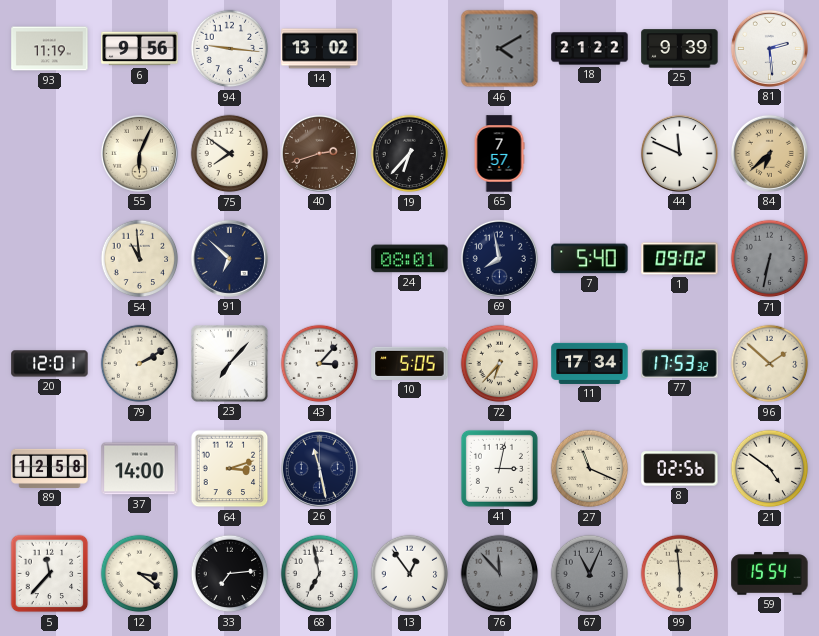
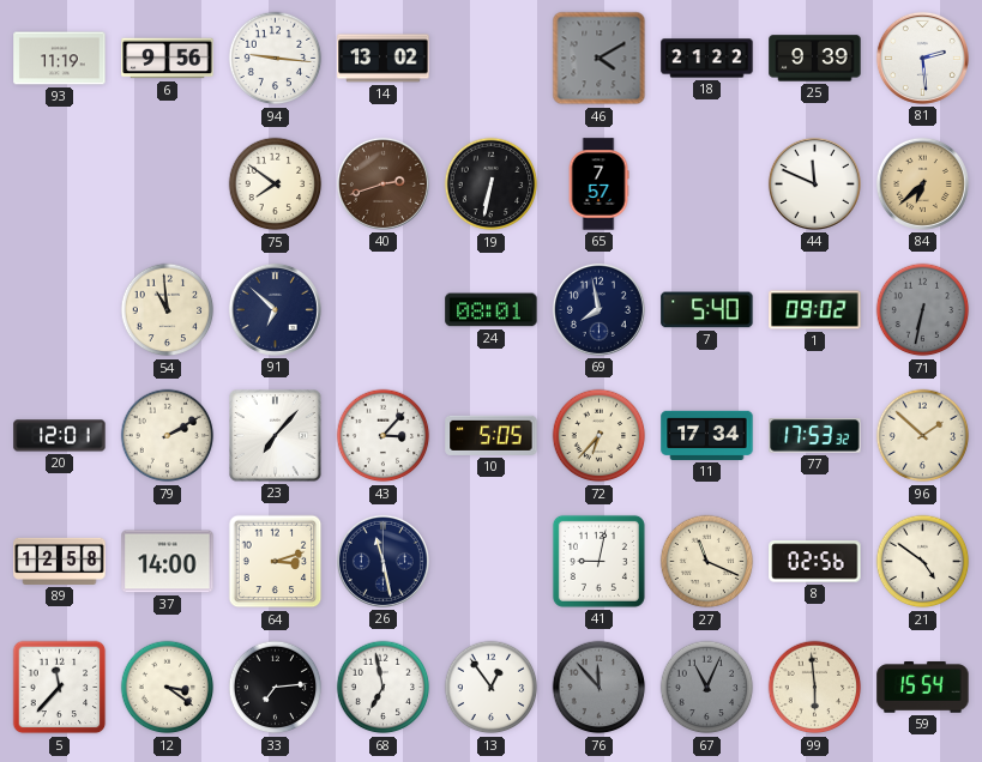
55: 6:04 -> none
19: 6:37 -> 6:32
41: 3:02 -> 9:02
